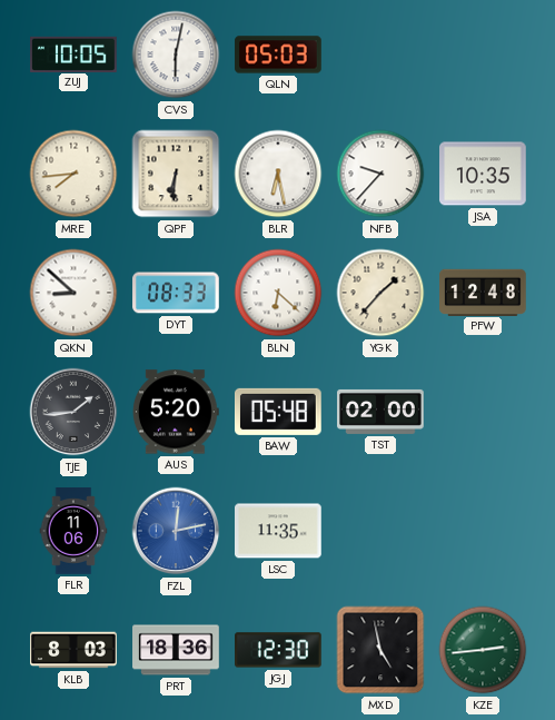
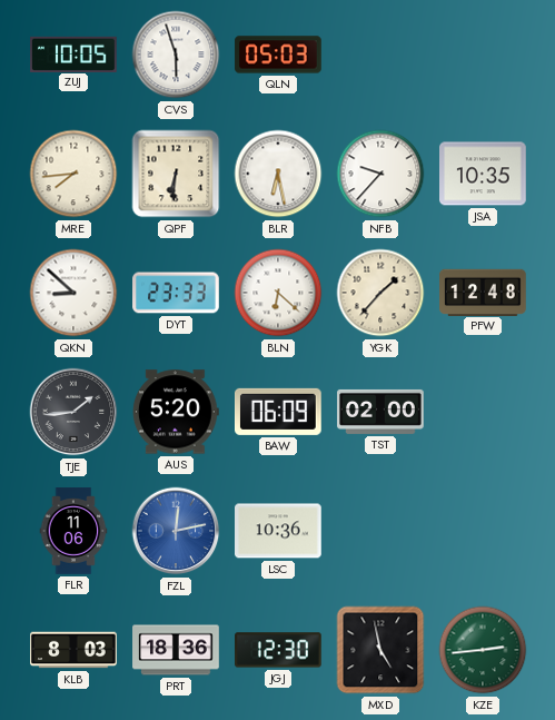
CVS: 6:02 -> 5:57
DYT: 08:33 -> 23:33
BAW: 05:48 -> 06:09
LSC: 11:35 -> 10:36
